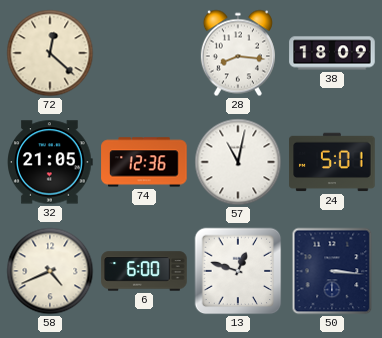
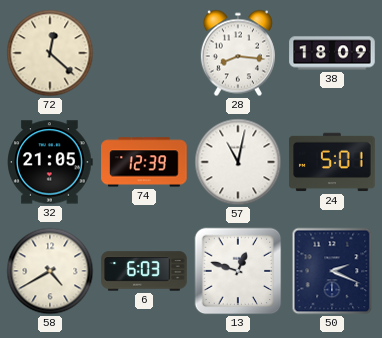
74: 12:36 -> 12:39
58: 4:41 -> 4:40
6: 6:00 -> 6:03
50: 3:16 -> 2:19
